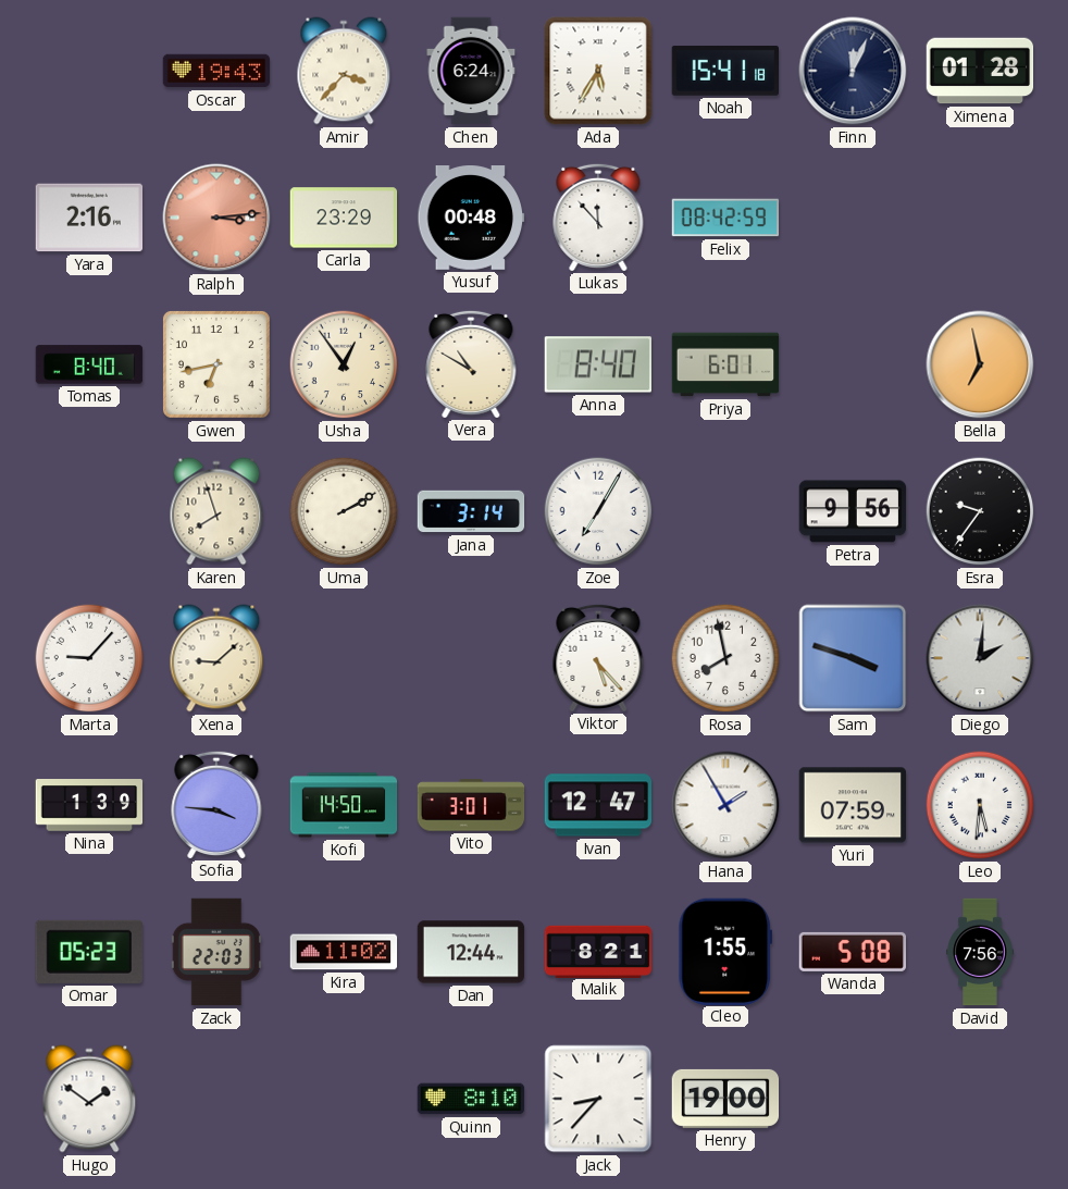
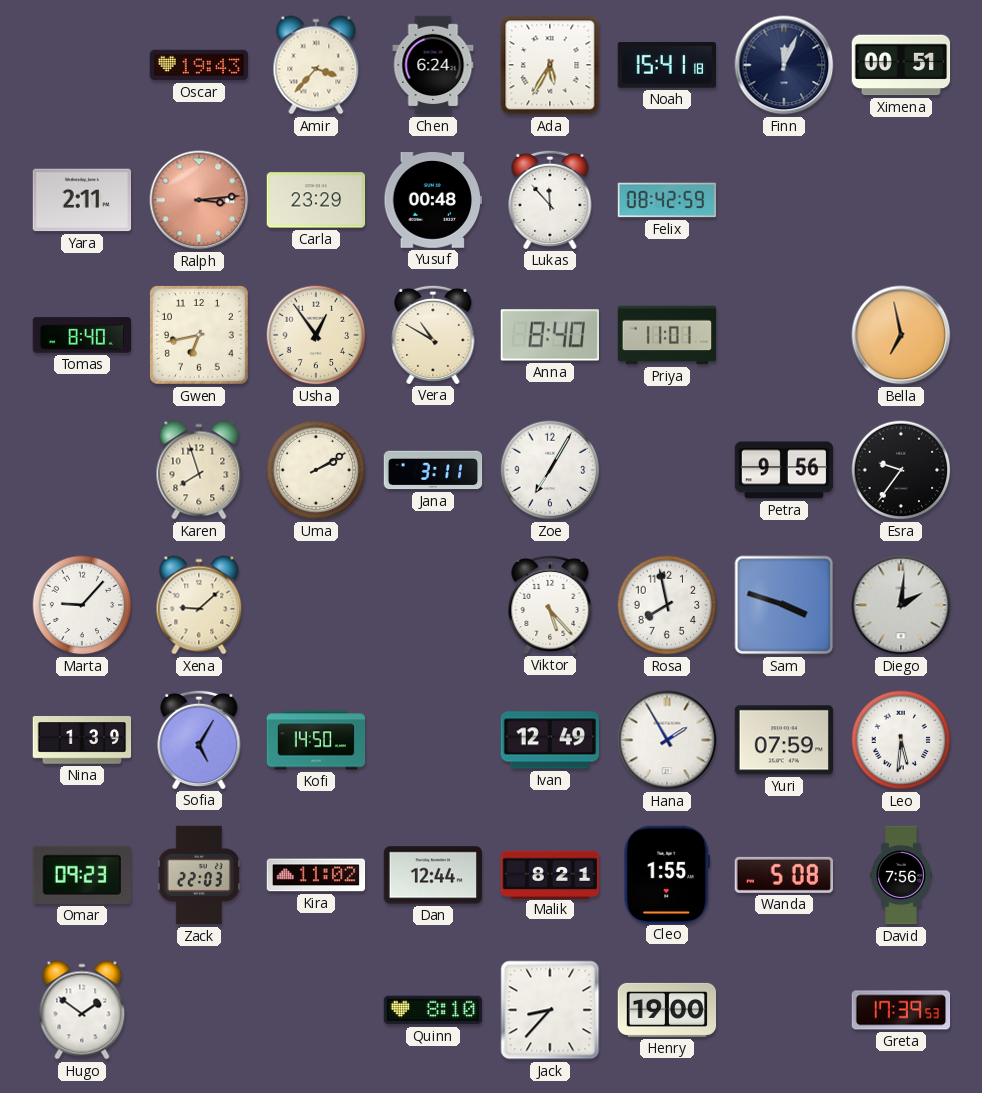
Ximena: 01:28 -> 00:51
Yara: 2:16 -> 2:11
Priya: 6:01 -> 11:01
Jana: 3:14 -> 3:11
Sofia: 3:46 -> 5:05
Vito: 3:01 -> none
Ivan: 12:47 -> 12:49
Omar: 05:23 -> 09:23
Greta: none -> 17:39
